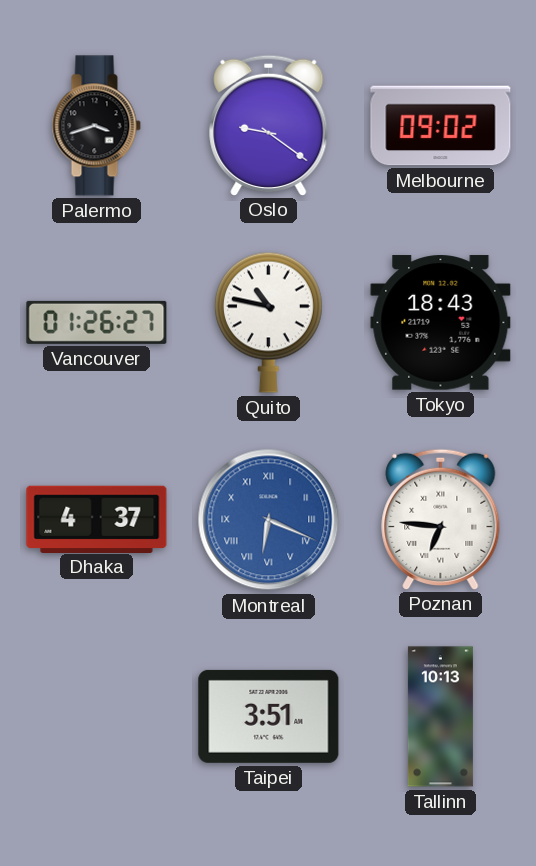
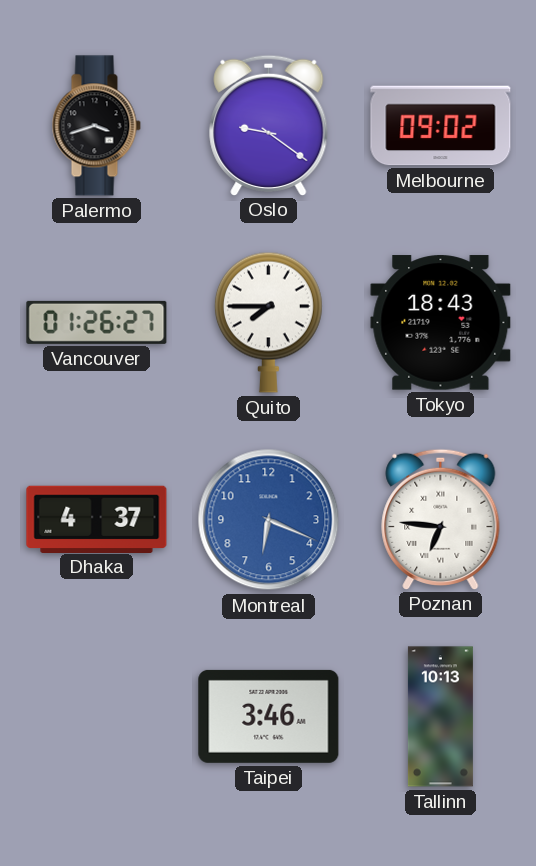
Quito: 10:47 -> 7:45
Montreal numerals: Roman -> Arabic
Taipei: 3:51 -> 3:46
